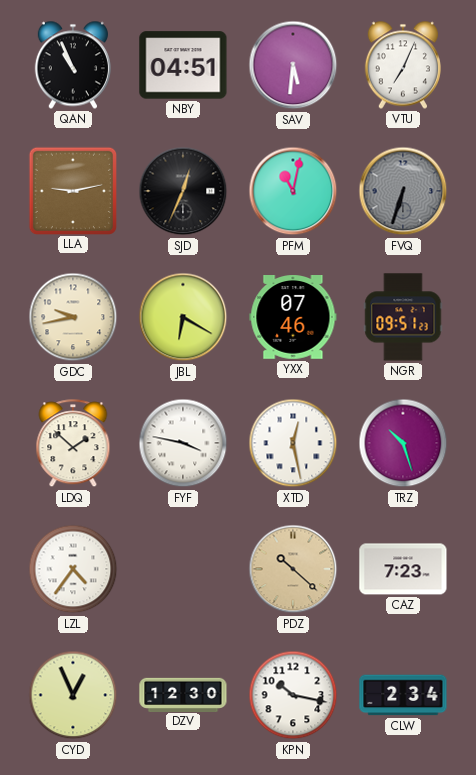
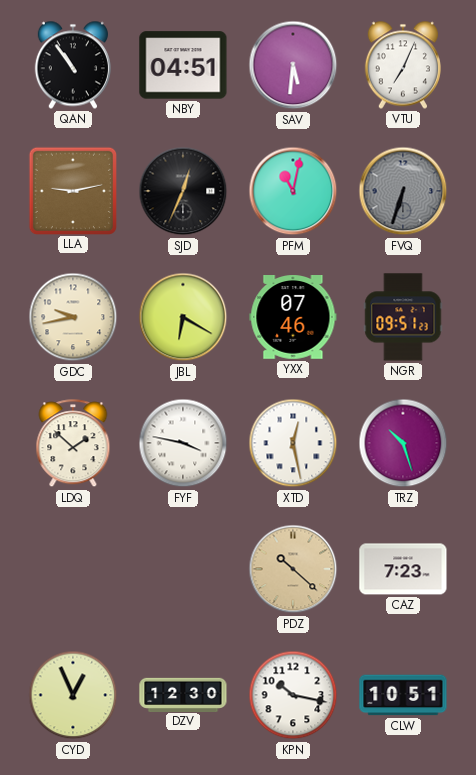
QAN: 10:56 -> 10:54
LZL: 4:36 -> none
CLW: 2:34 -> 10:51
